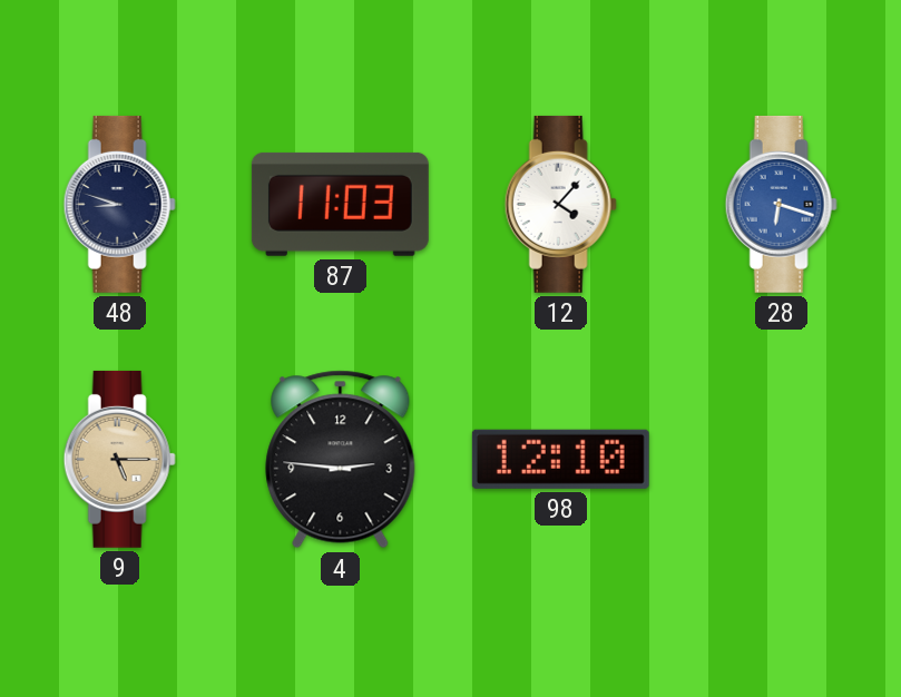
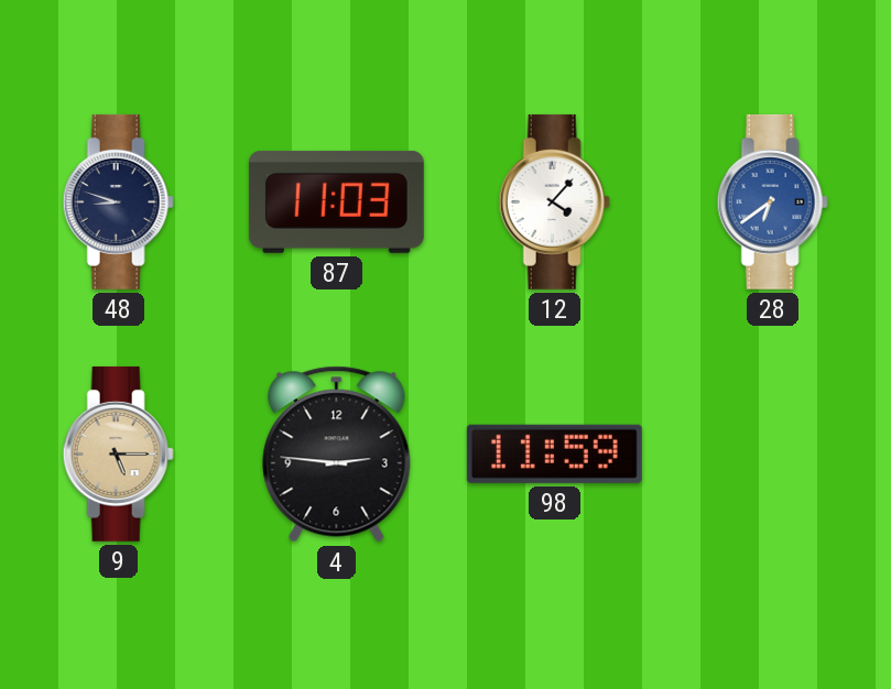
28: 6:18 -> 6:39
98: 12:10 -> 11:59
